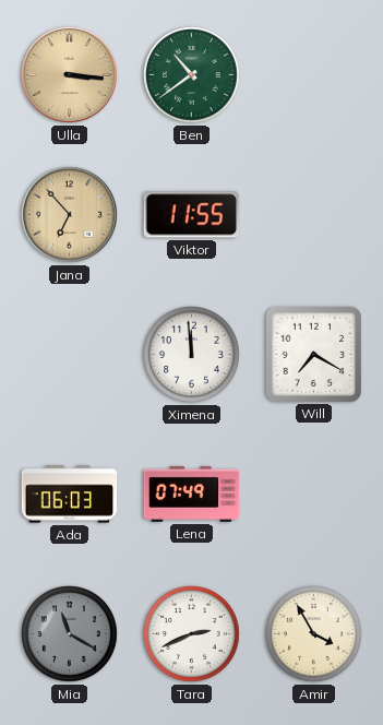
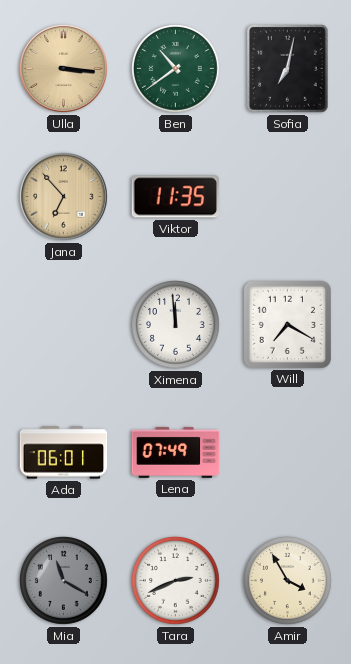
Sofia: none -> 7:02
Viktor: 11:55 -> 11:35
Ada: 06:03 -> 06:01
